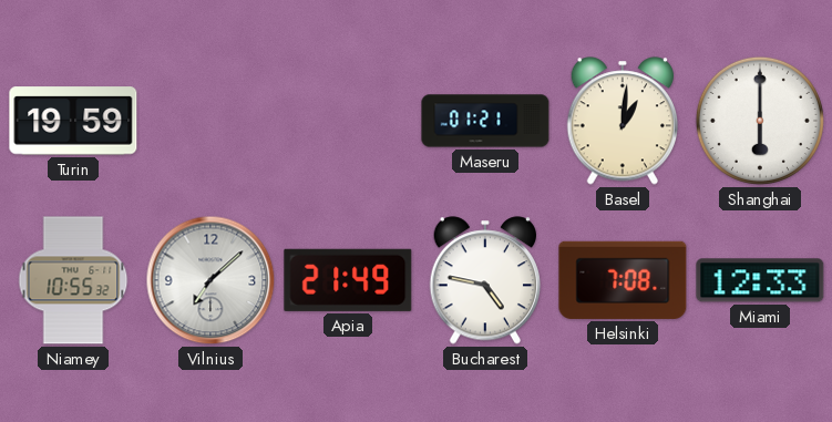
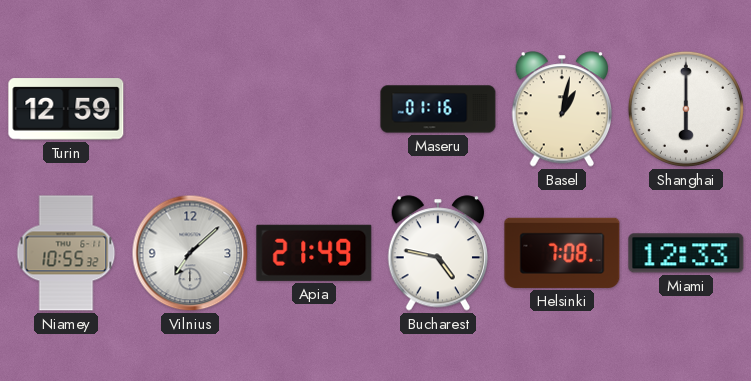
Turin: 19:59 -> 12:59
Maseru: 01:21 -> 01:16
Basel: 1:01 -> 1:02
